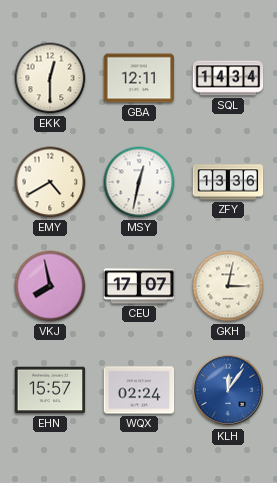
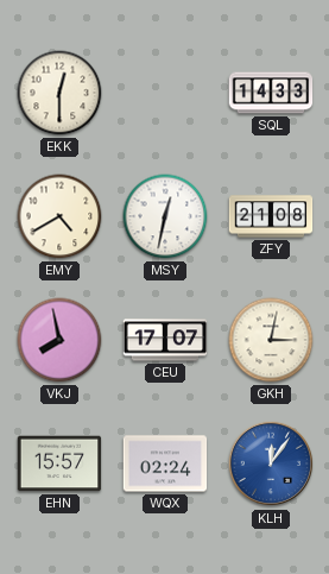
GBA: 12:11 -> none
SQL: 14:34 -> 14:33
ZFY: 13:36 -> 21:08
